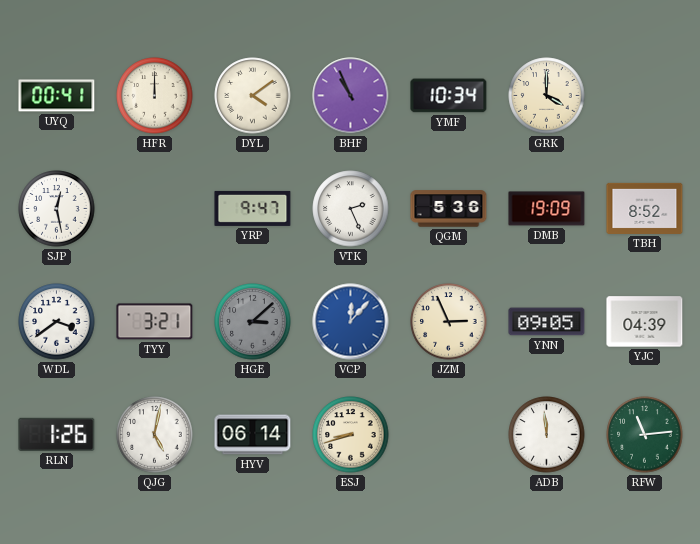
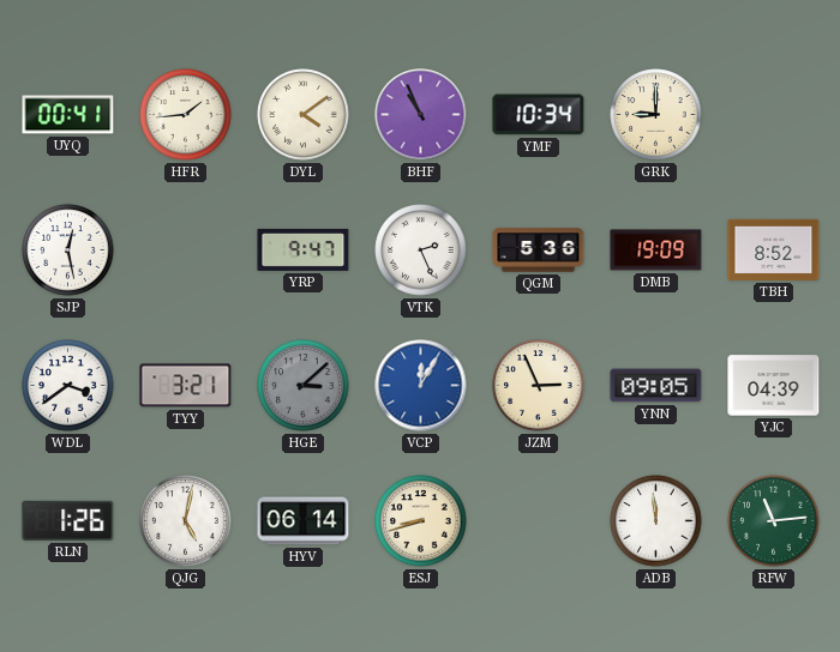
HFR: 12:00 -> 1:44
GRK: 4:00 -> 9:00
VCP: 12:07 -> 12:05
